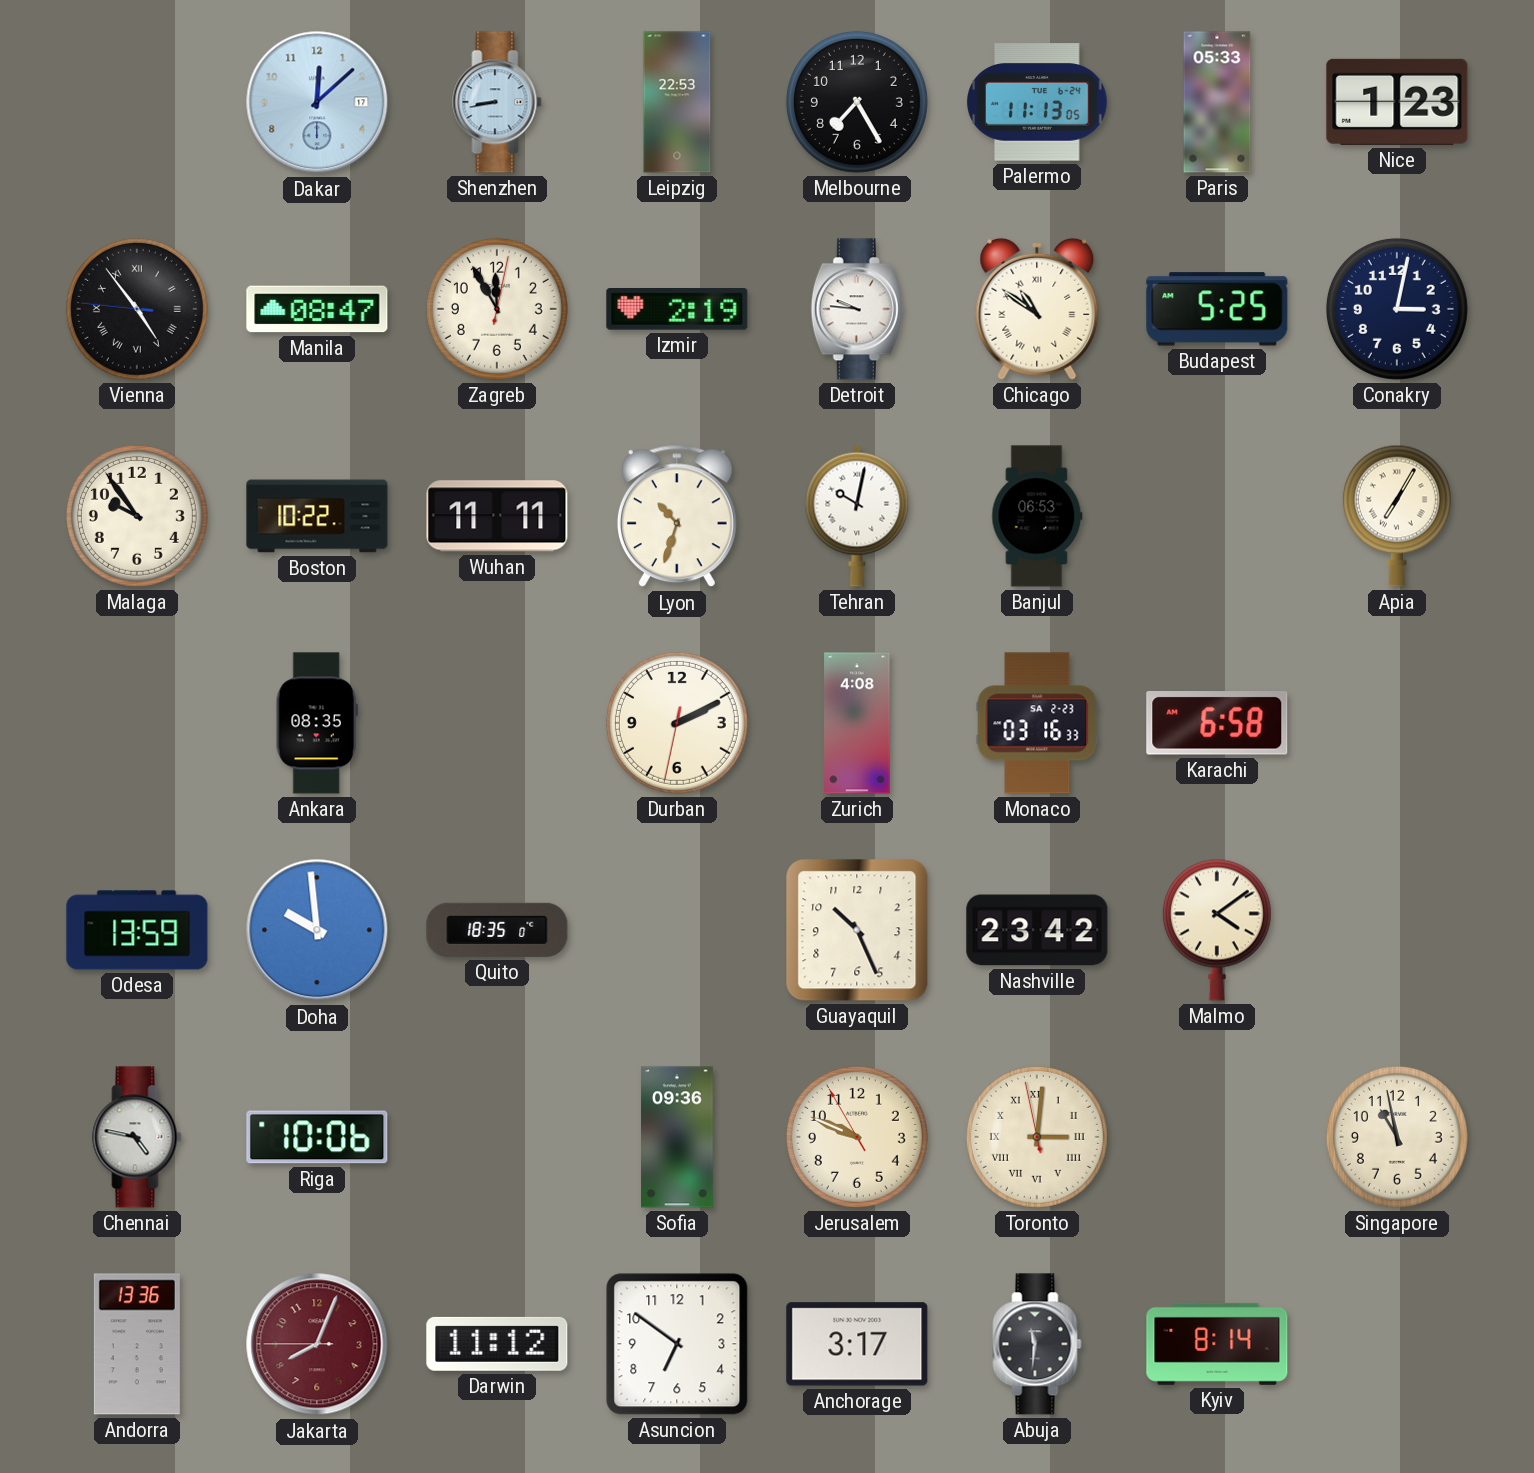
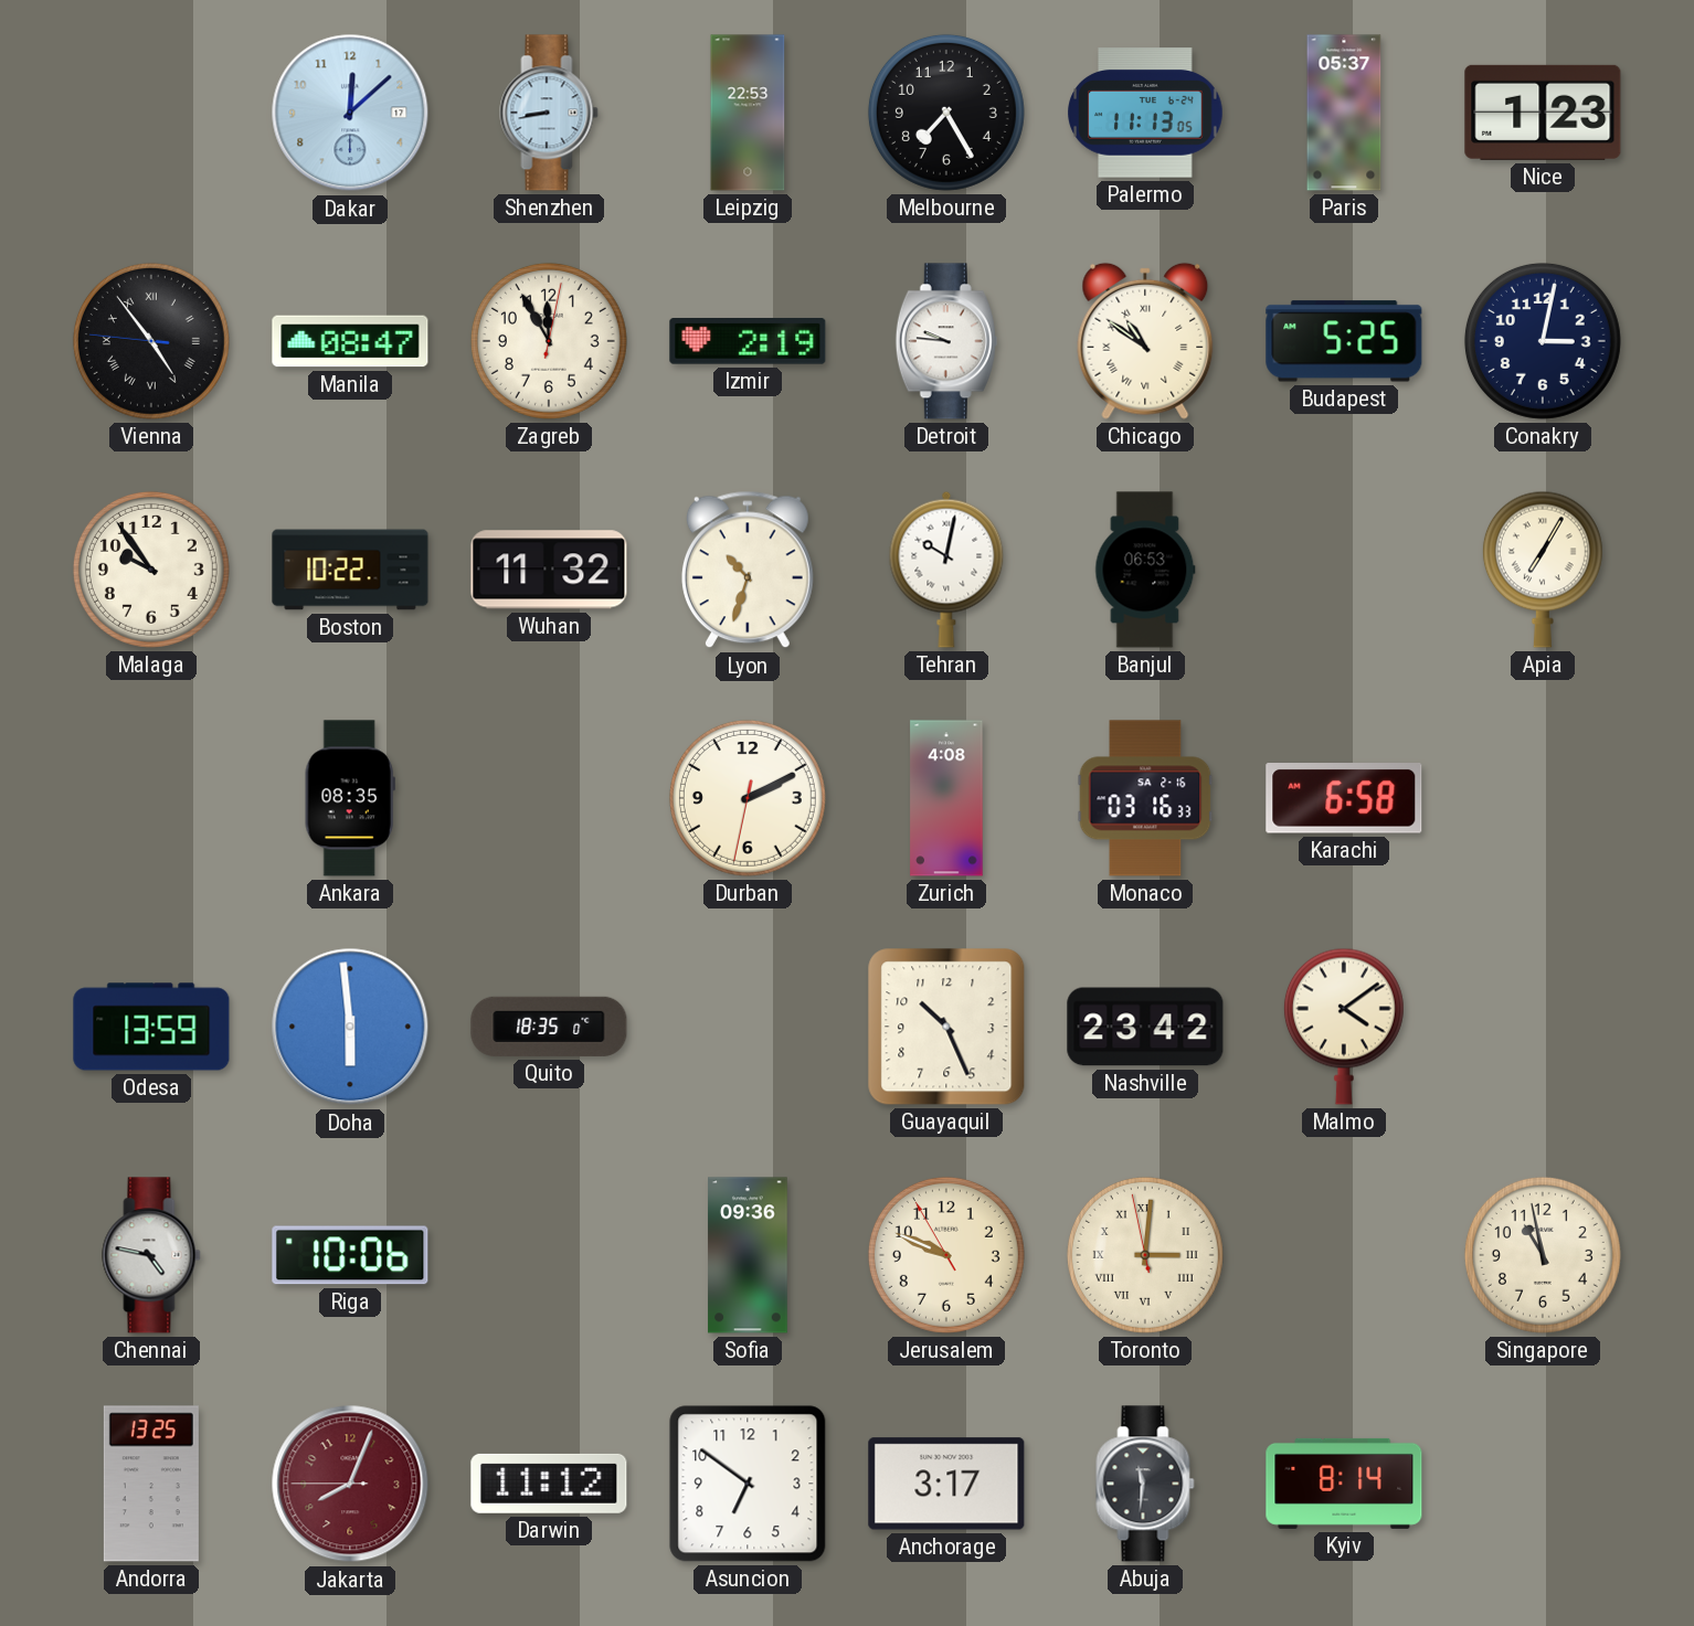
Paris: 05:33 -> 05:37
Wuhan: 11:11 -> 11:32
Monaco date: SA 2-23 -> SA 2-16
Doha: 9:59 -> 5:59
Andorra: 13:36 -> 13:25
